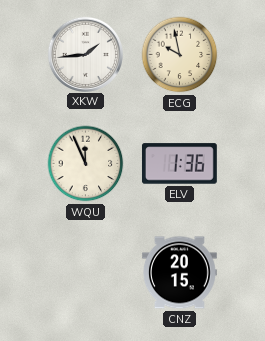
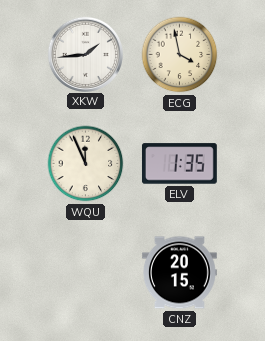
ECG: 9:58 -> 3:58
ELV: 1:36 -> 1:35
